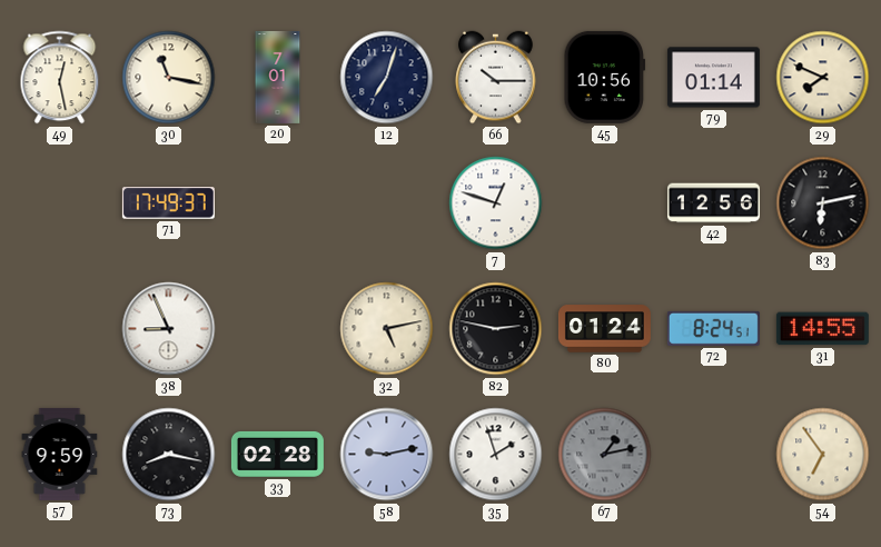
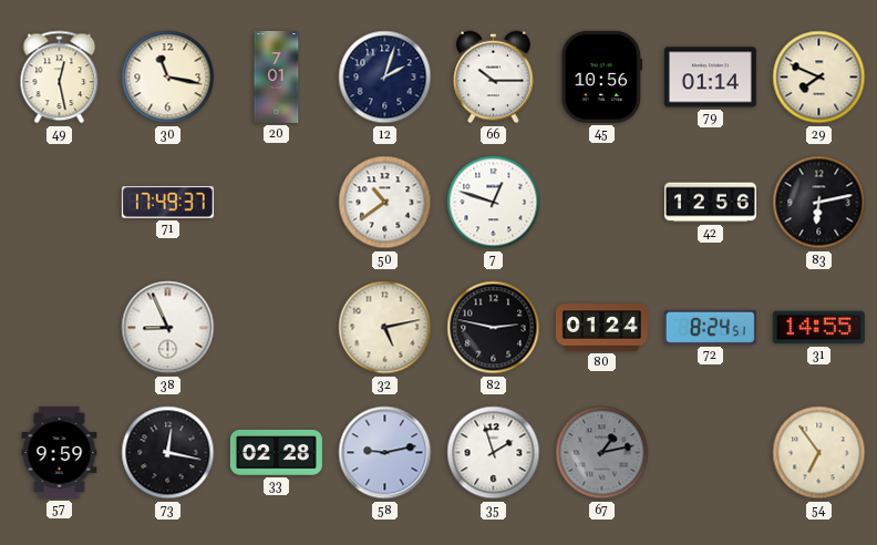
12: 7:03 -> 2:03
50: none -> 10:39
73: 8:17 -> 12:17
